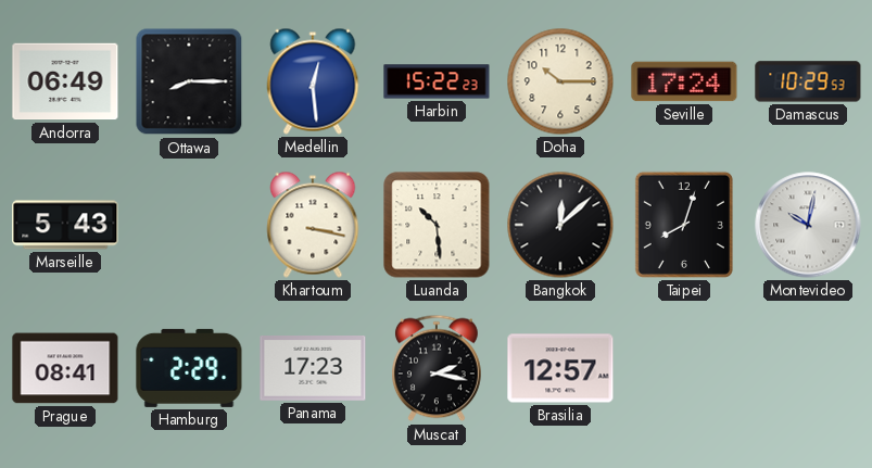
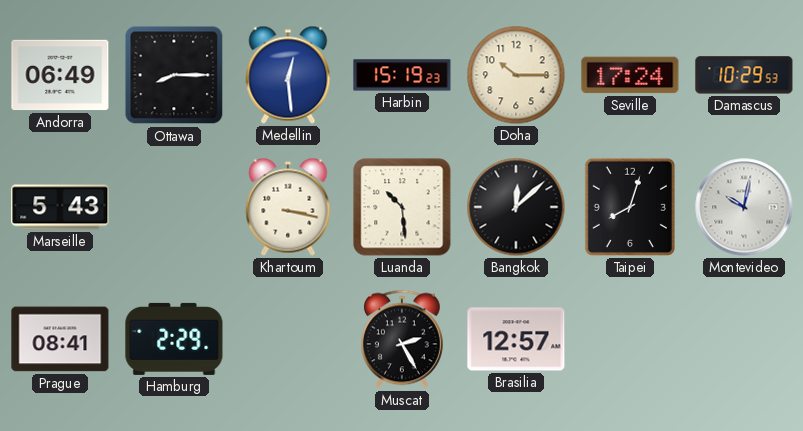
Harbin: 15:22 -> 15:19
Panama: 17:23 -> none
Muscat: 2:17 -> 2:25
